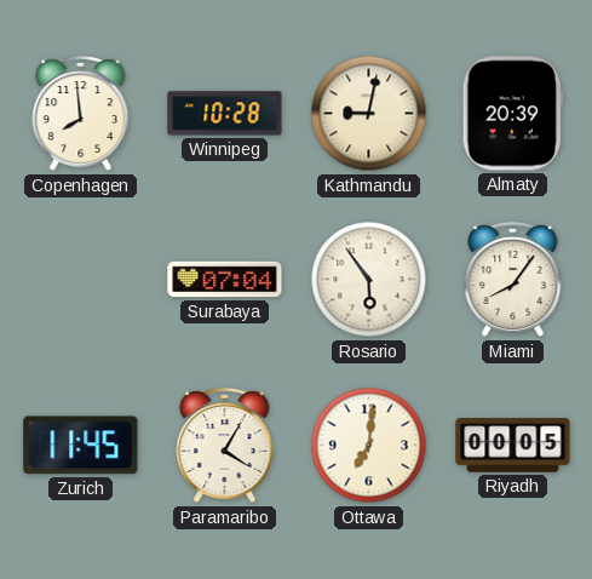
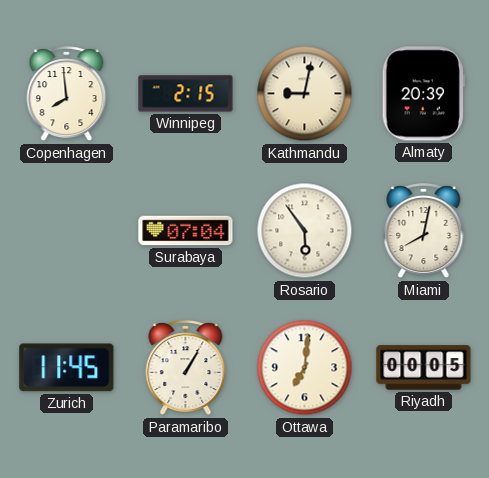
Winnipeg: 10:28 -> 2:15
Miami: 8:06 -> 8:02
Paramaribo: 4:05 -> 1:05
